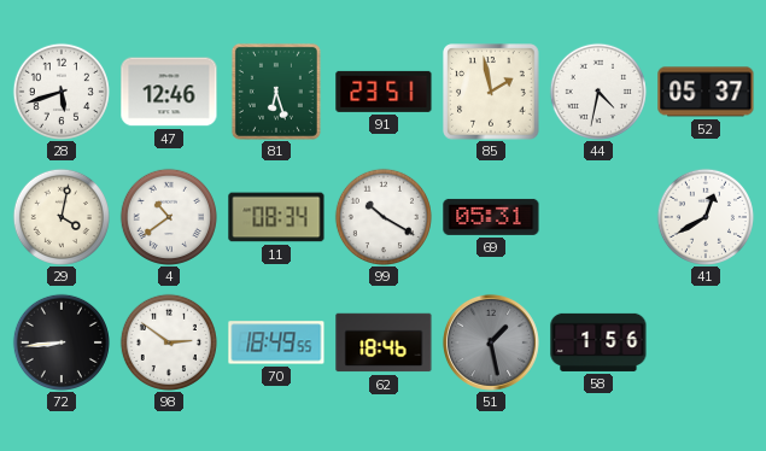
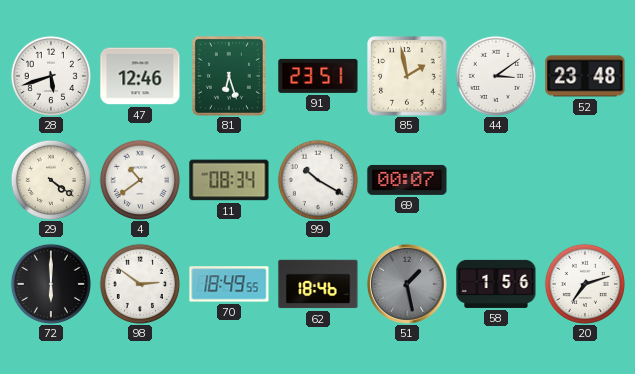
44: 4:32 -> 3:09
52: 05:37 -> 23:48
29: 4:02 -> 4:21
69: 05:31 -> 00:07
41: 12:40 -> none
72: 8:44 -> 6:00
20: none -> 7:12
